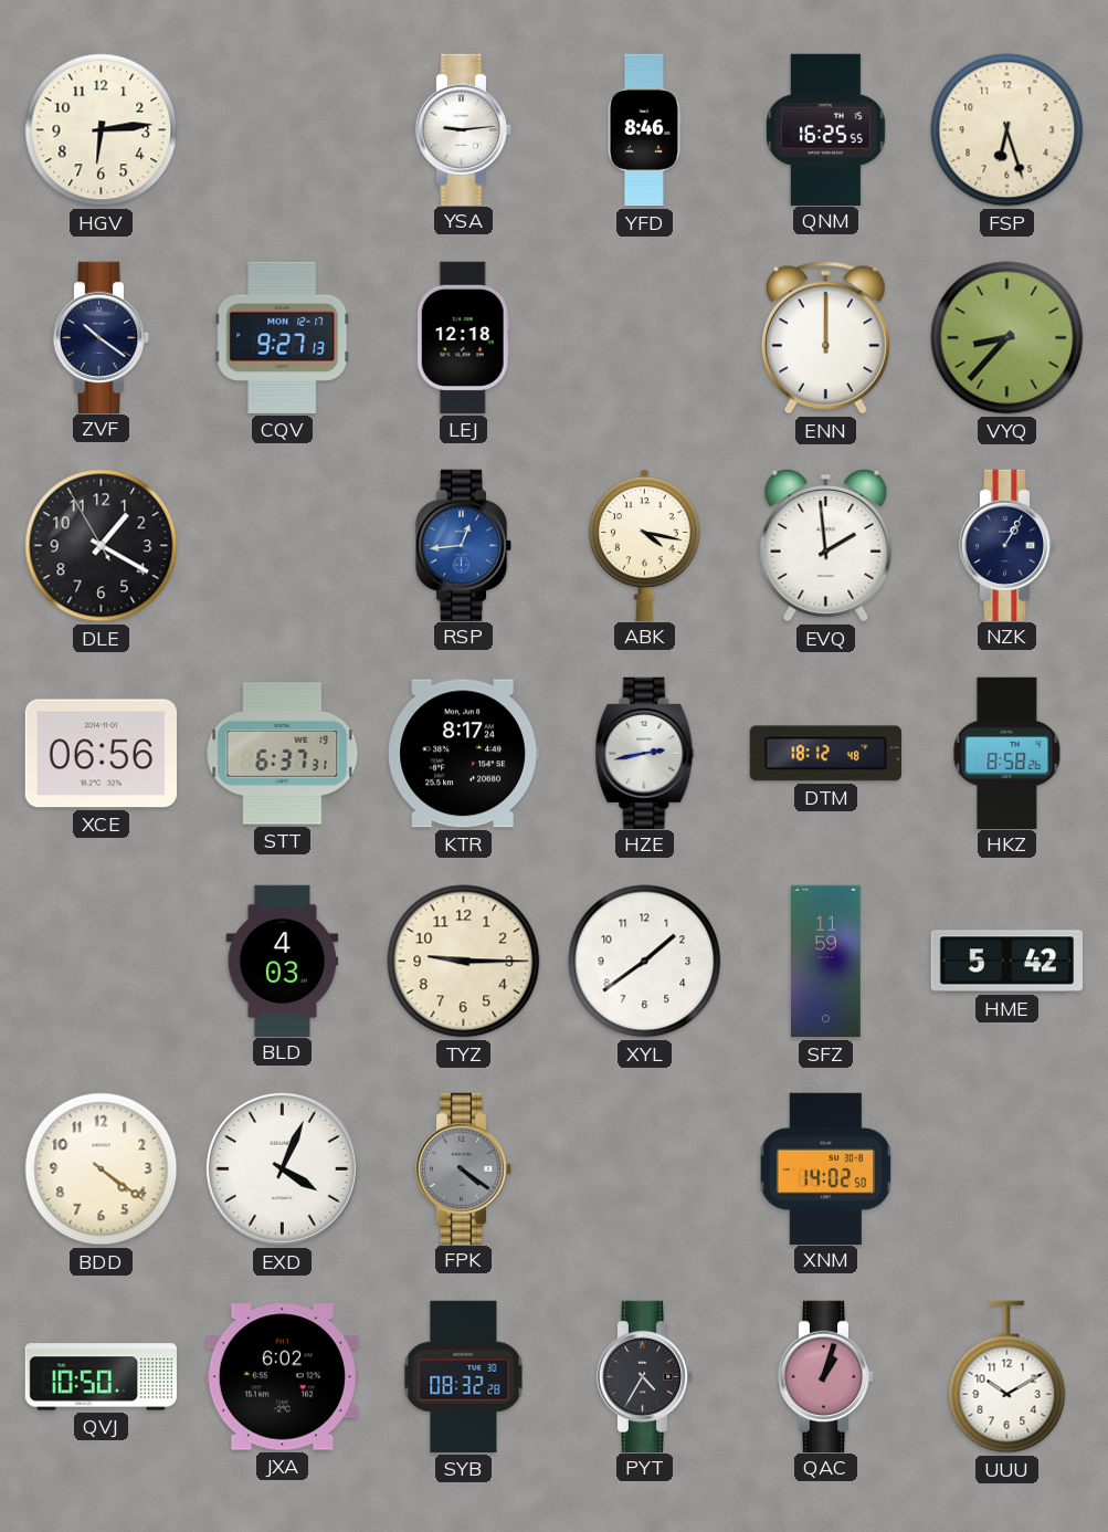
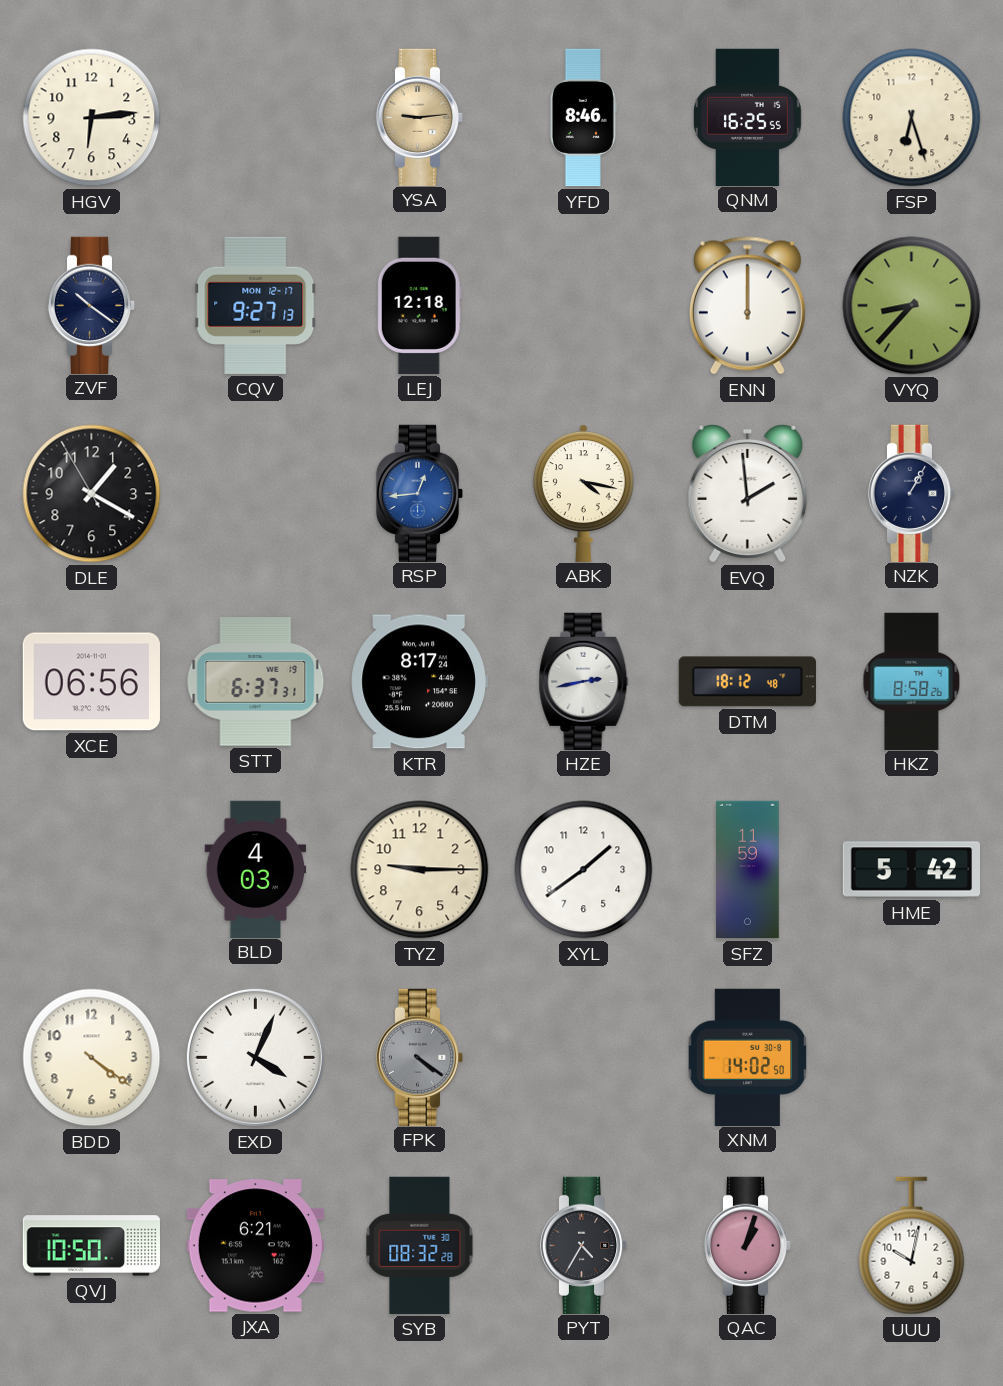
YSA dial: white -> champagne
JXA: 6:02 -> 6:21
UUU: 10:10 -> 10:02
